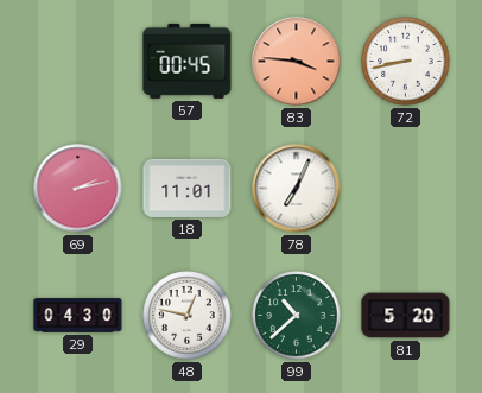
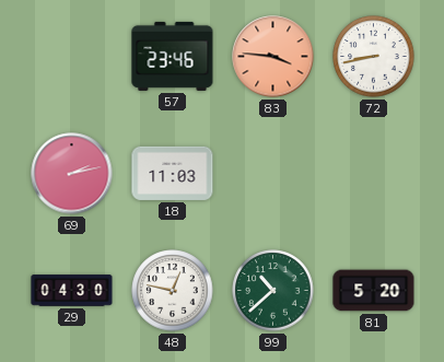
57: 00:45 -> 23:46
18: 11:01 -> 11:03
78: 7:04 -> none
